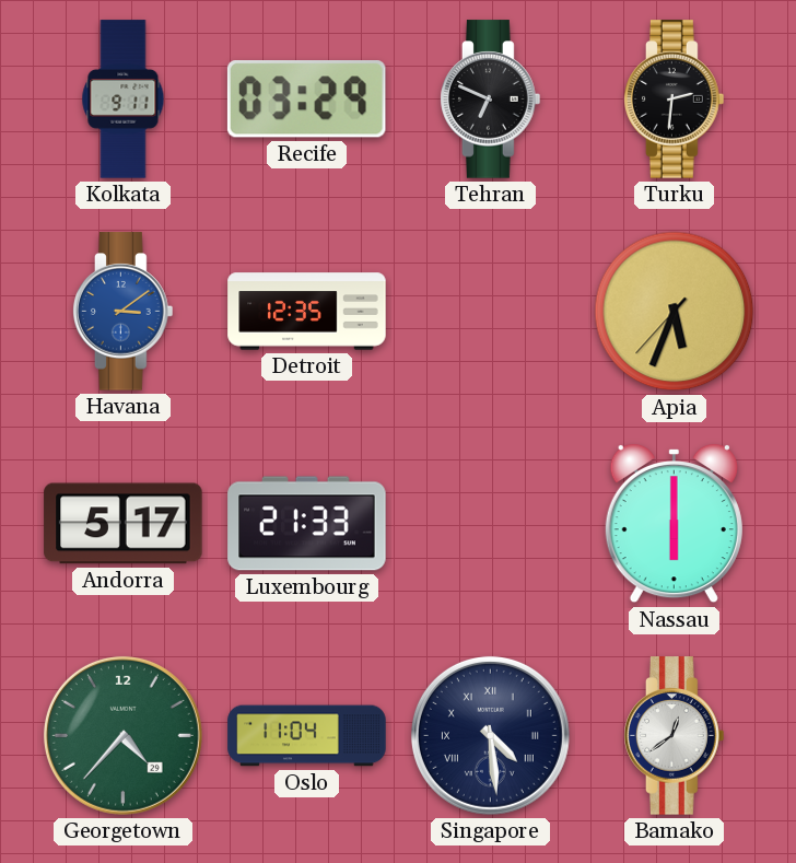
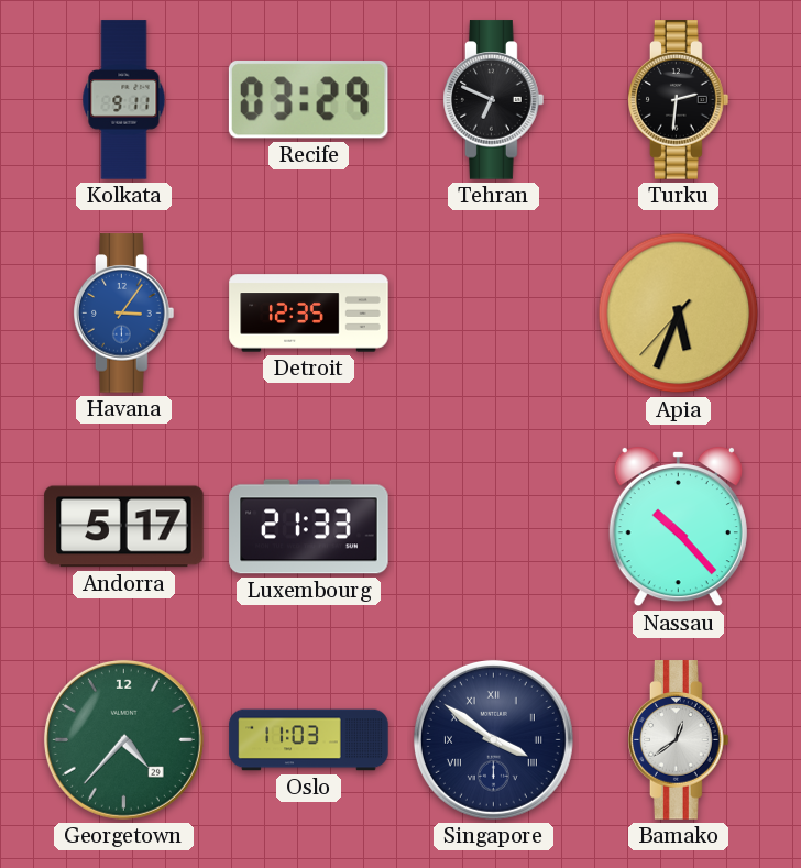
Havana: 3:09 -> 3:06
Nassau: 6:00 -> 10:23
Oslo: 11:04 -> 11:03
Singapore: 4:29 -> 3:51
